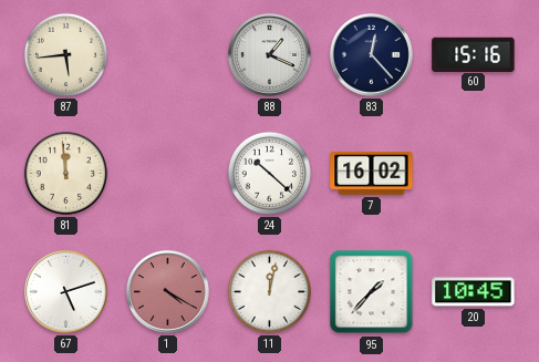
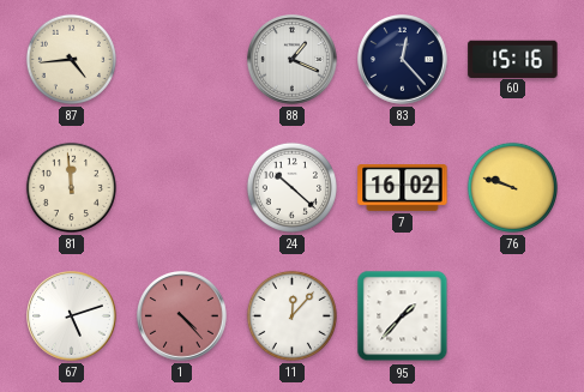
87: 5:44 -> 4:44
76: none -> 9:48
1: 4:20 -> 4:23
11: 12:02 -> 12:07
20: 10:45 -> none
